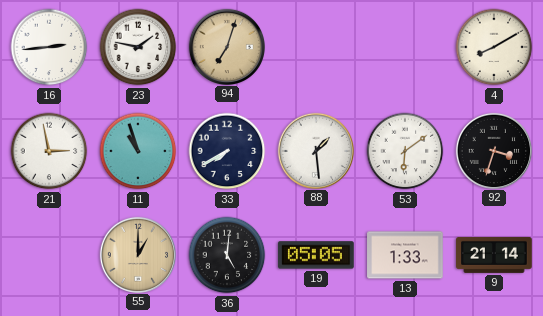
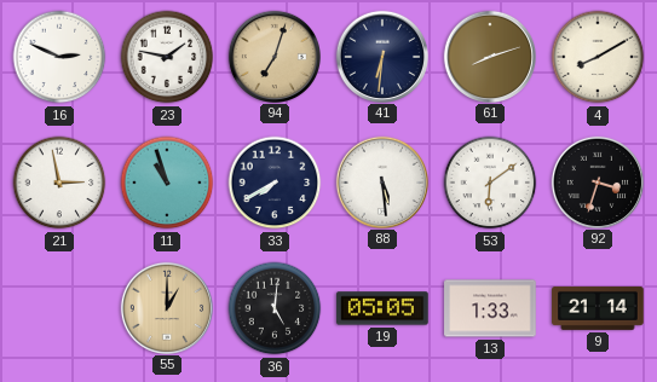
16: 2:44 -> 2:49
41: none -> 6:31
61: none -> 8:12
88: 1:29 -> 5:29
